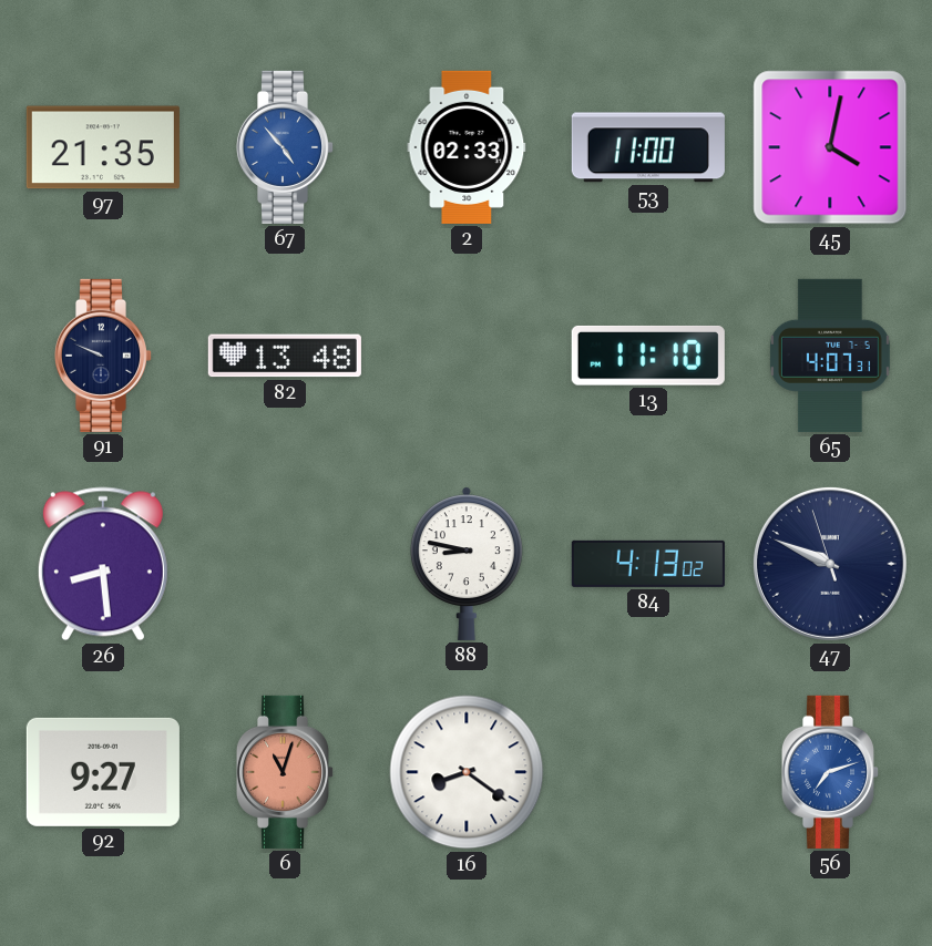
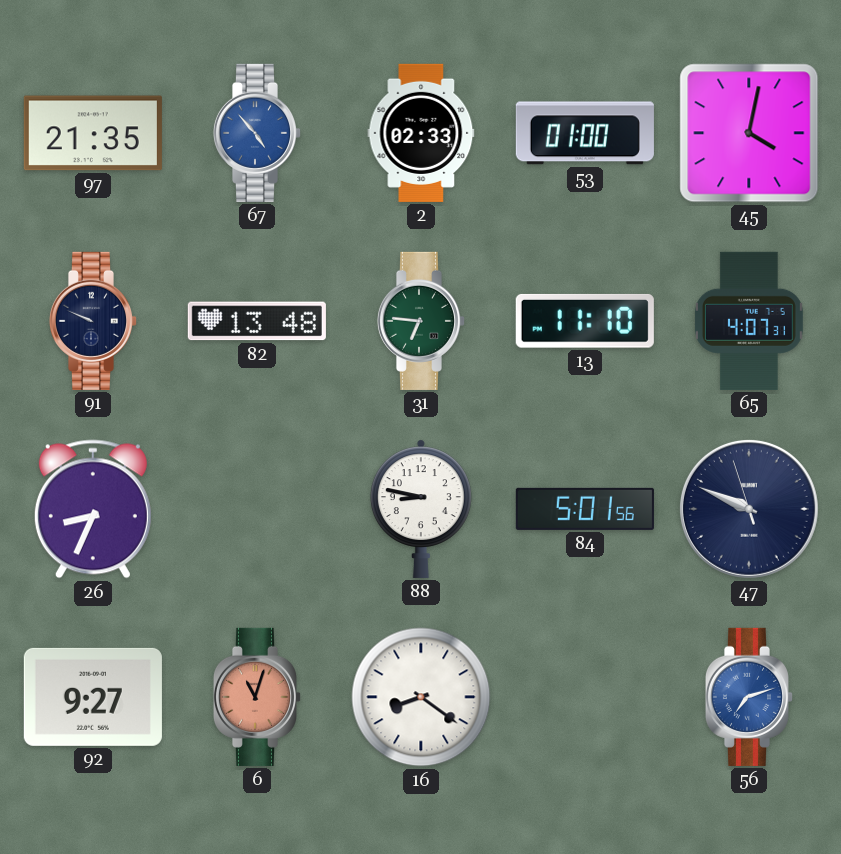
53: 11:00 -> 01:00
31: none -> 6:46
26: 8:29 -> 8:34
84: 4:13 -> 5:01
